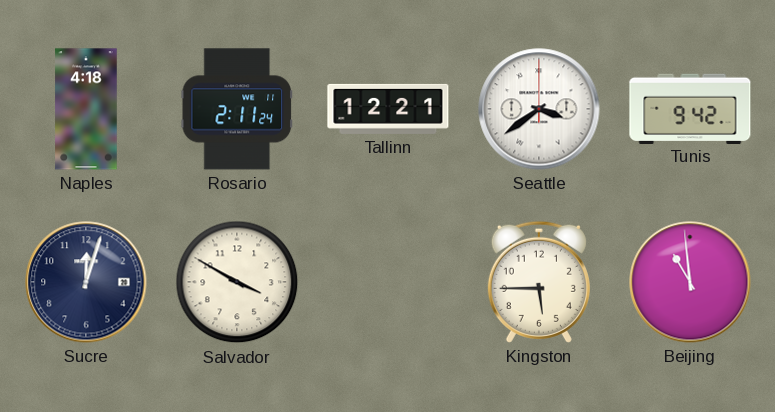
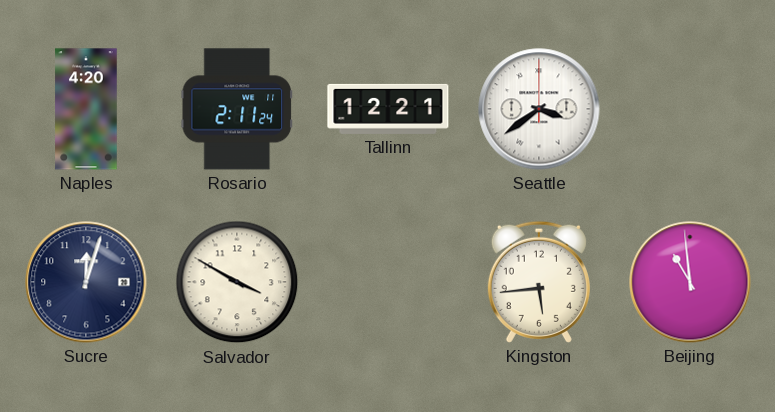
Naples: 4:18 -> 4:20
Tunis: 9:42 -> none
Kingston: 5:45 -> 5:44
